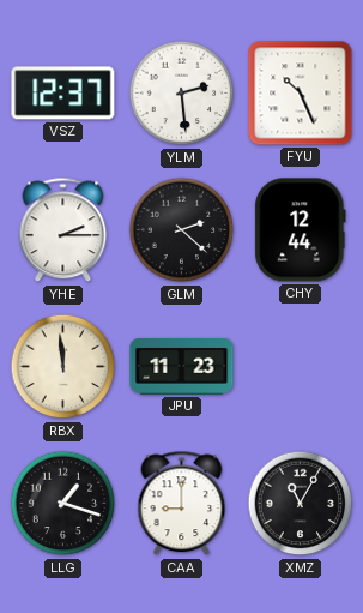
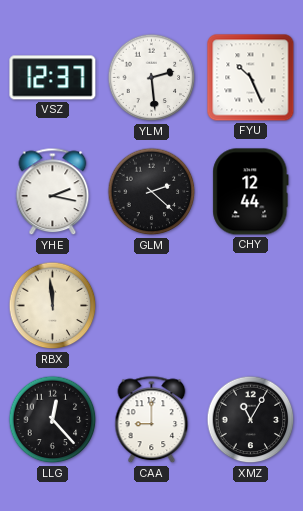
YHE: 2:15 -> 2:17
JPU: 11:23 -> none
LLG: 1:18 -> 12:23
